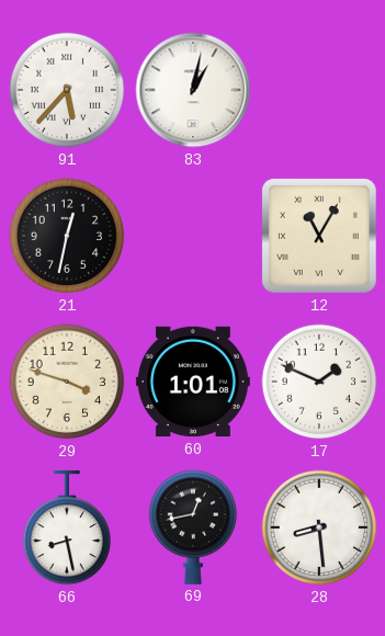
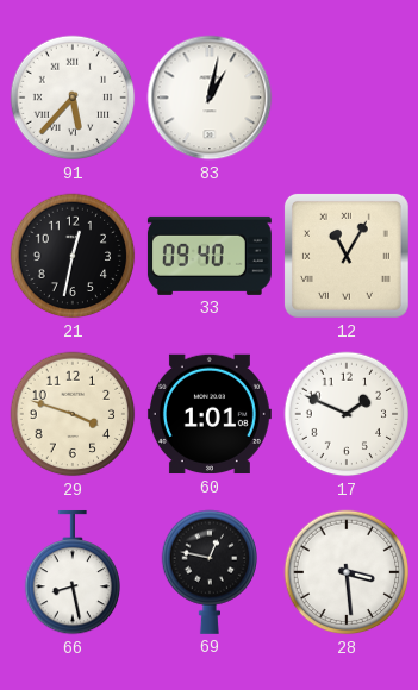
33: none -> 09:40
69: 12:43 -> 12:47
28: 8:29 -> 3:29
